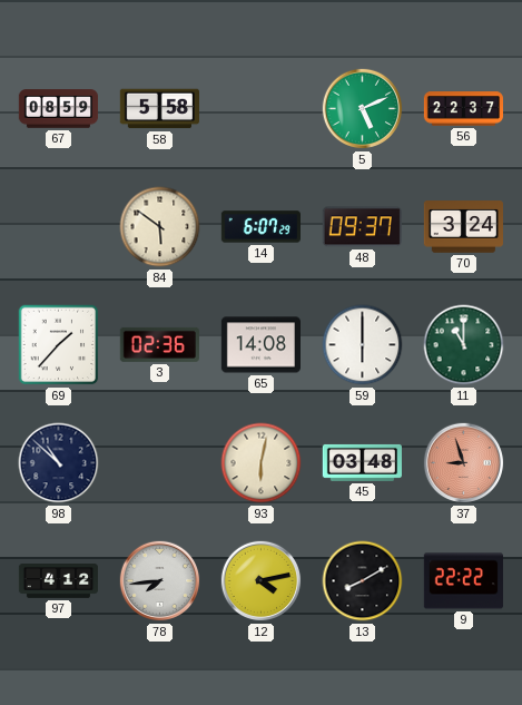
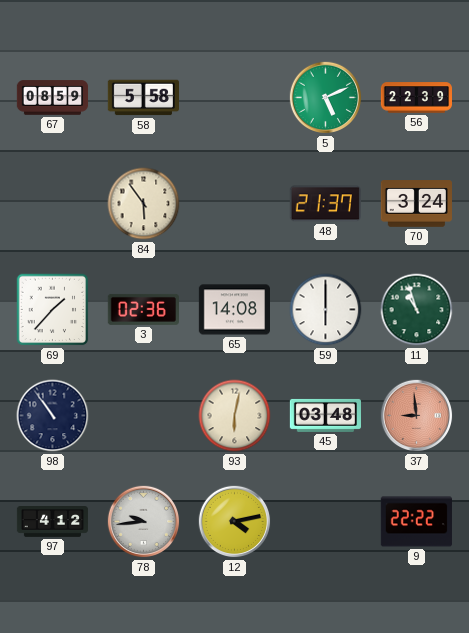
56: 22:37 -> 22:39
84: 5:51 -> 5:54
14: 6:07 -> none
48: 09:37 -> 21:37
11: 11:00 -> 10:57
98: 10:52 -> 10:54
37: 8:57 -> 8:59
78: 7:44 -> 9:44
13: 8:10 -> none
